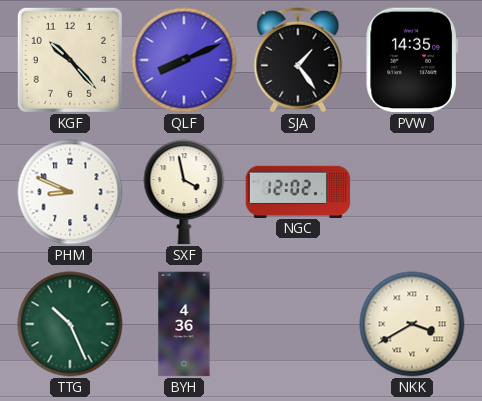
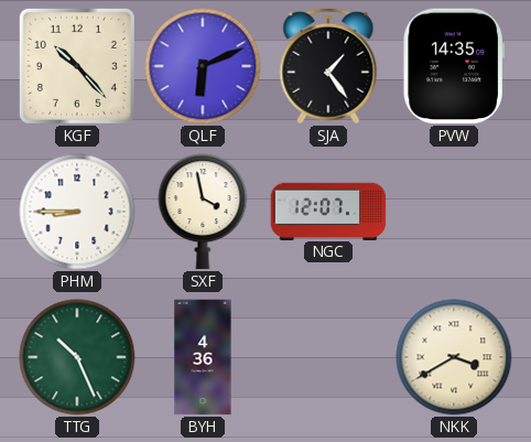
QLF: 8:11 -> 6:11
PHM: 8:49 -> 8:45
NGC: 12:02 -> 12:07
